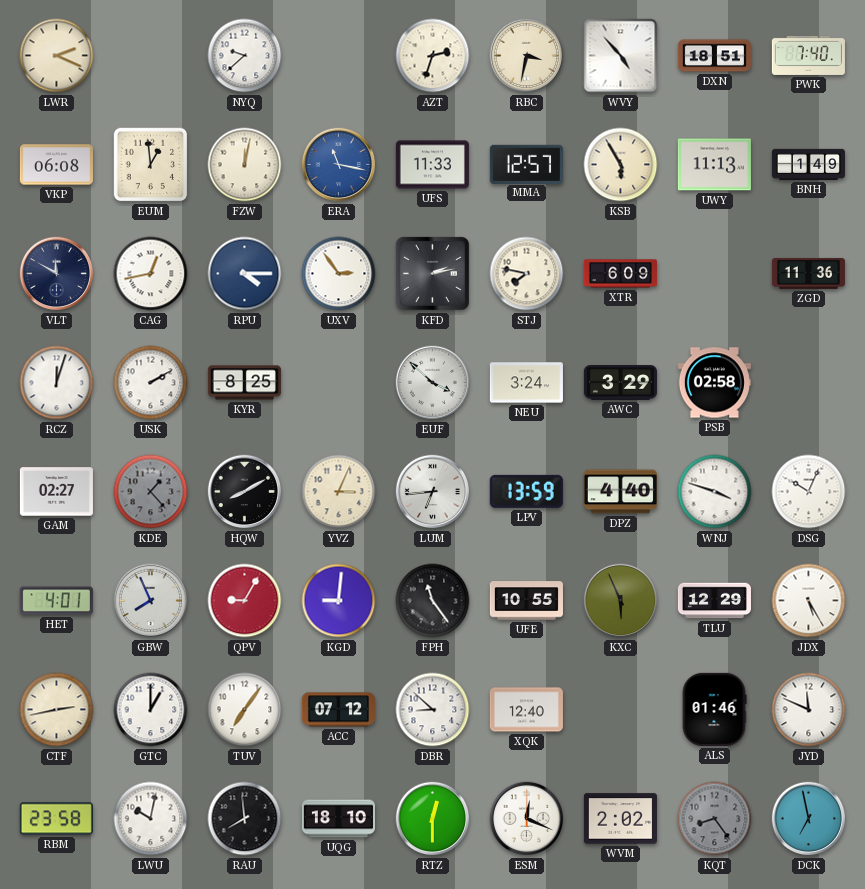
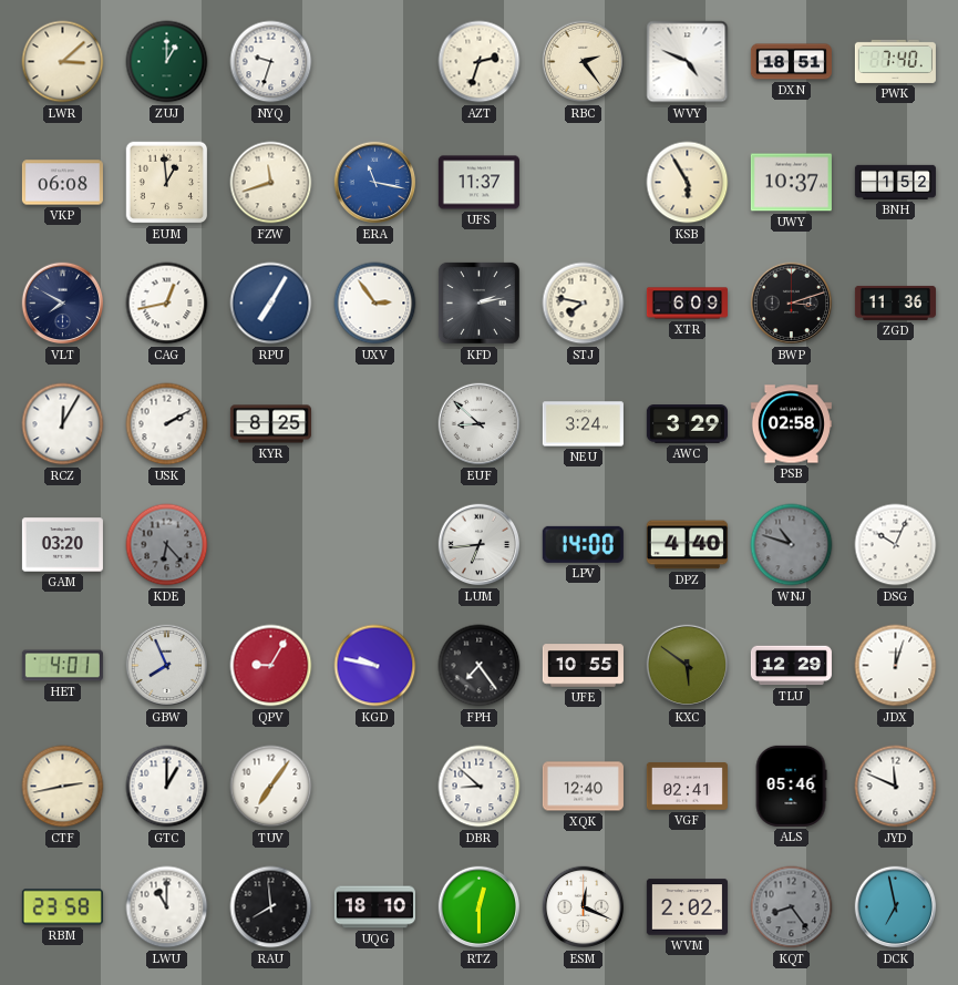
LWR: 2:19 -> 3:08
ZUJ: none -> 1:00
NYQ: 9:38 -> 9:33
RBC: 3:32 -> 2:24
WVY: 4:53 -> 4:49
FZW: 12:02 -> 11:42
UFS: 11:33 -> 11:37
MMA: 12:57 -> none
UWY: 11:13 -> 10:37
BNH: 1:49 -> 1:52
VLT: 11:50 -> 7:50
RPU: 4:15 -> 7:05
BWP: none -> 3:12
RCZ: 12:03 -> 12:05
EUF: 3:52 -> 8:52
GAM: 02:27 -> 03:20
KDE: 1:23 -> 6:23
HQW: 8:10 -> none
YVZ: 3:04 -> none
LPV: 13:59 -> 14:00
WNJ: 3:48 -> 10:48
WNJ dial: white -> grey
KGD: 9:01 -> 9:47
FPH: 11:24 -> 7:24
KXC: 5:56 -> 5:51
JDX: 5:25 -> 12:03
ACC: 07:12 -> none
VGF: none -> 02:41
ALS: 01:46 -> 05:46
LWU: 10:02 -> 11:00
